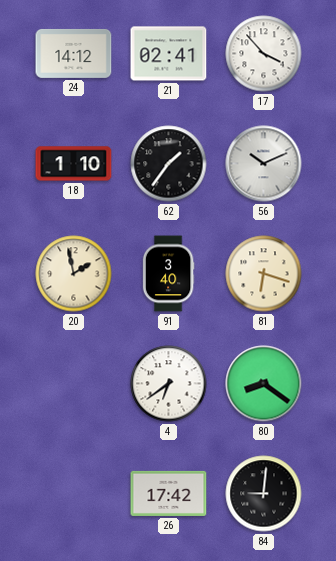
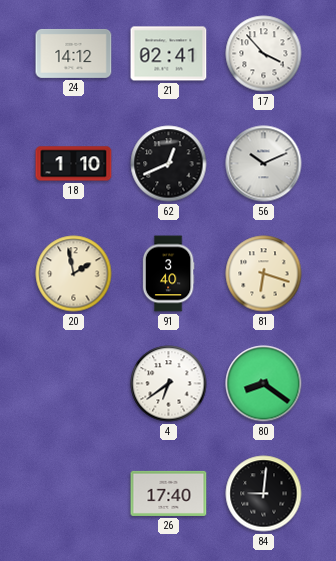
62: 1:36 -> 12:41
26: 17:42 -> 17:40
